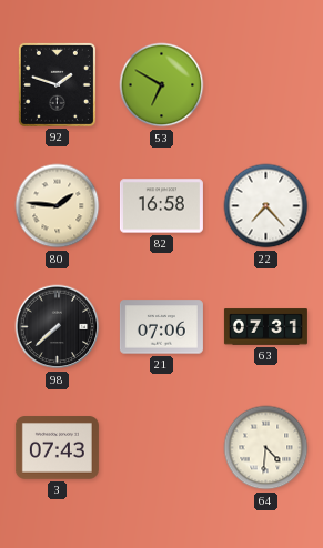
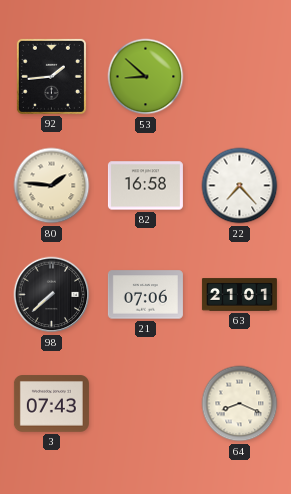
92: 1:48 -> 1:44
53: 6:50 -> 8:52
63: 07:31 -> 21:01
64: 4:31 -> 8:19
